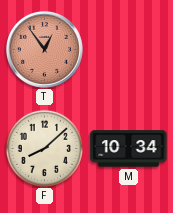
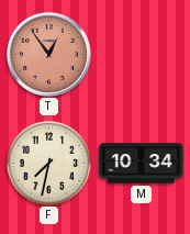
F: 8:08 -> 7:32
